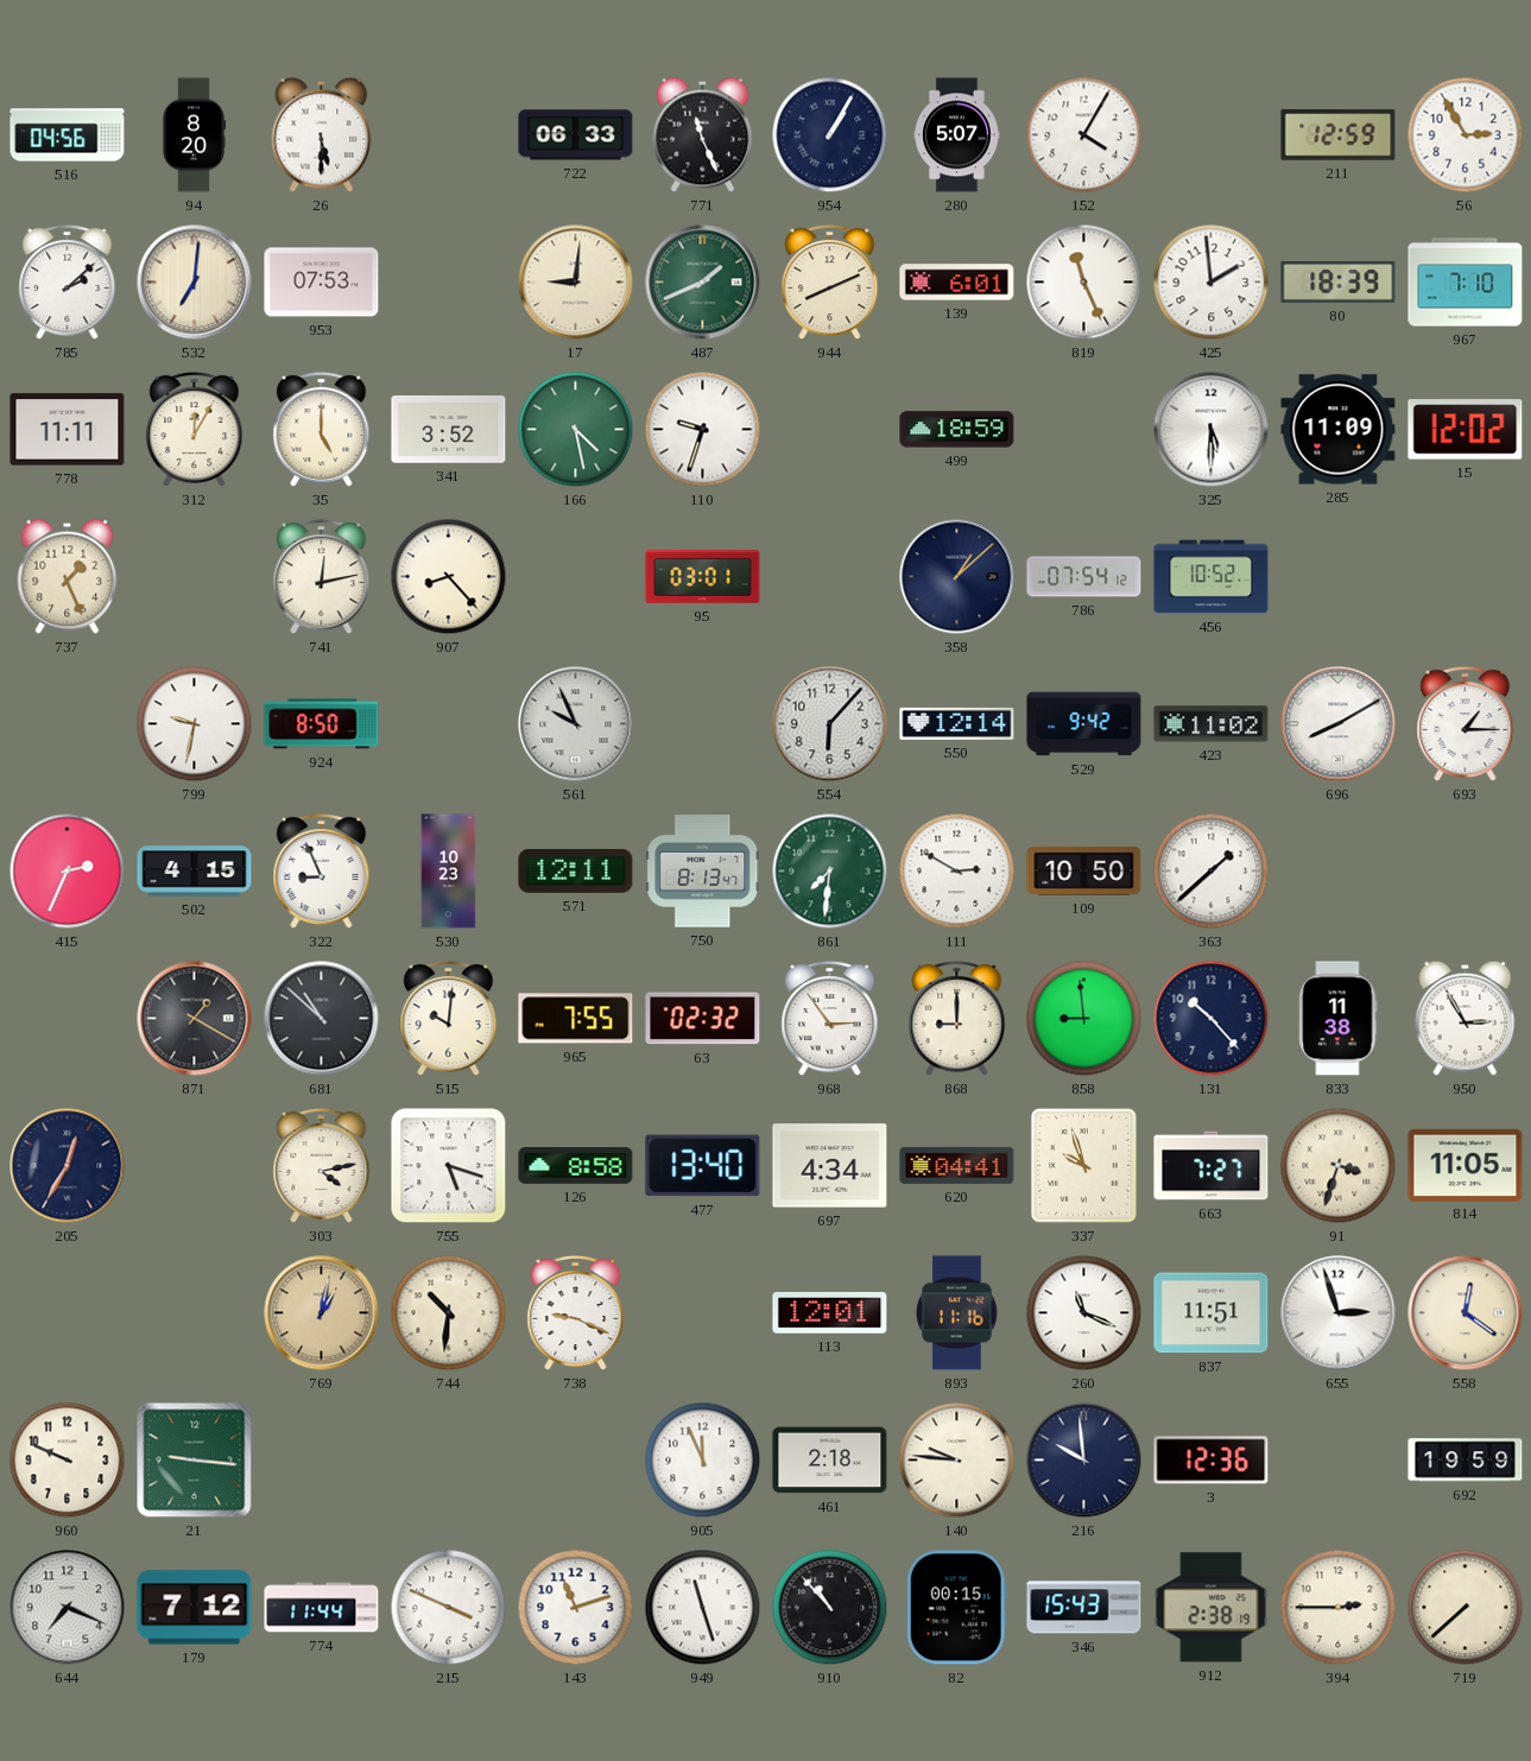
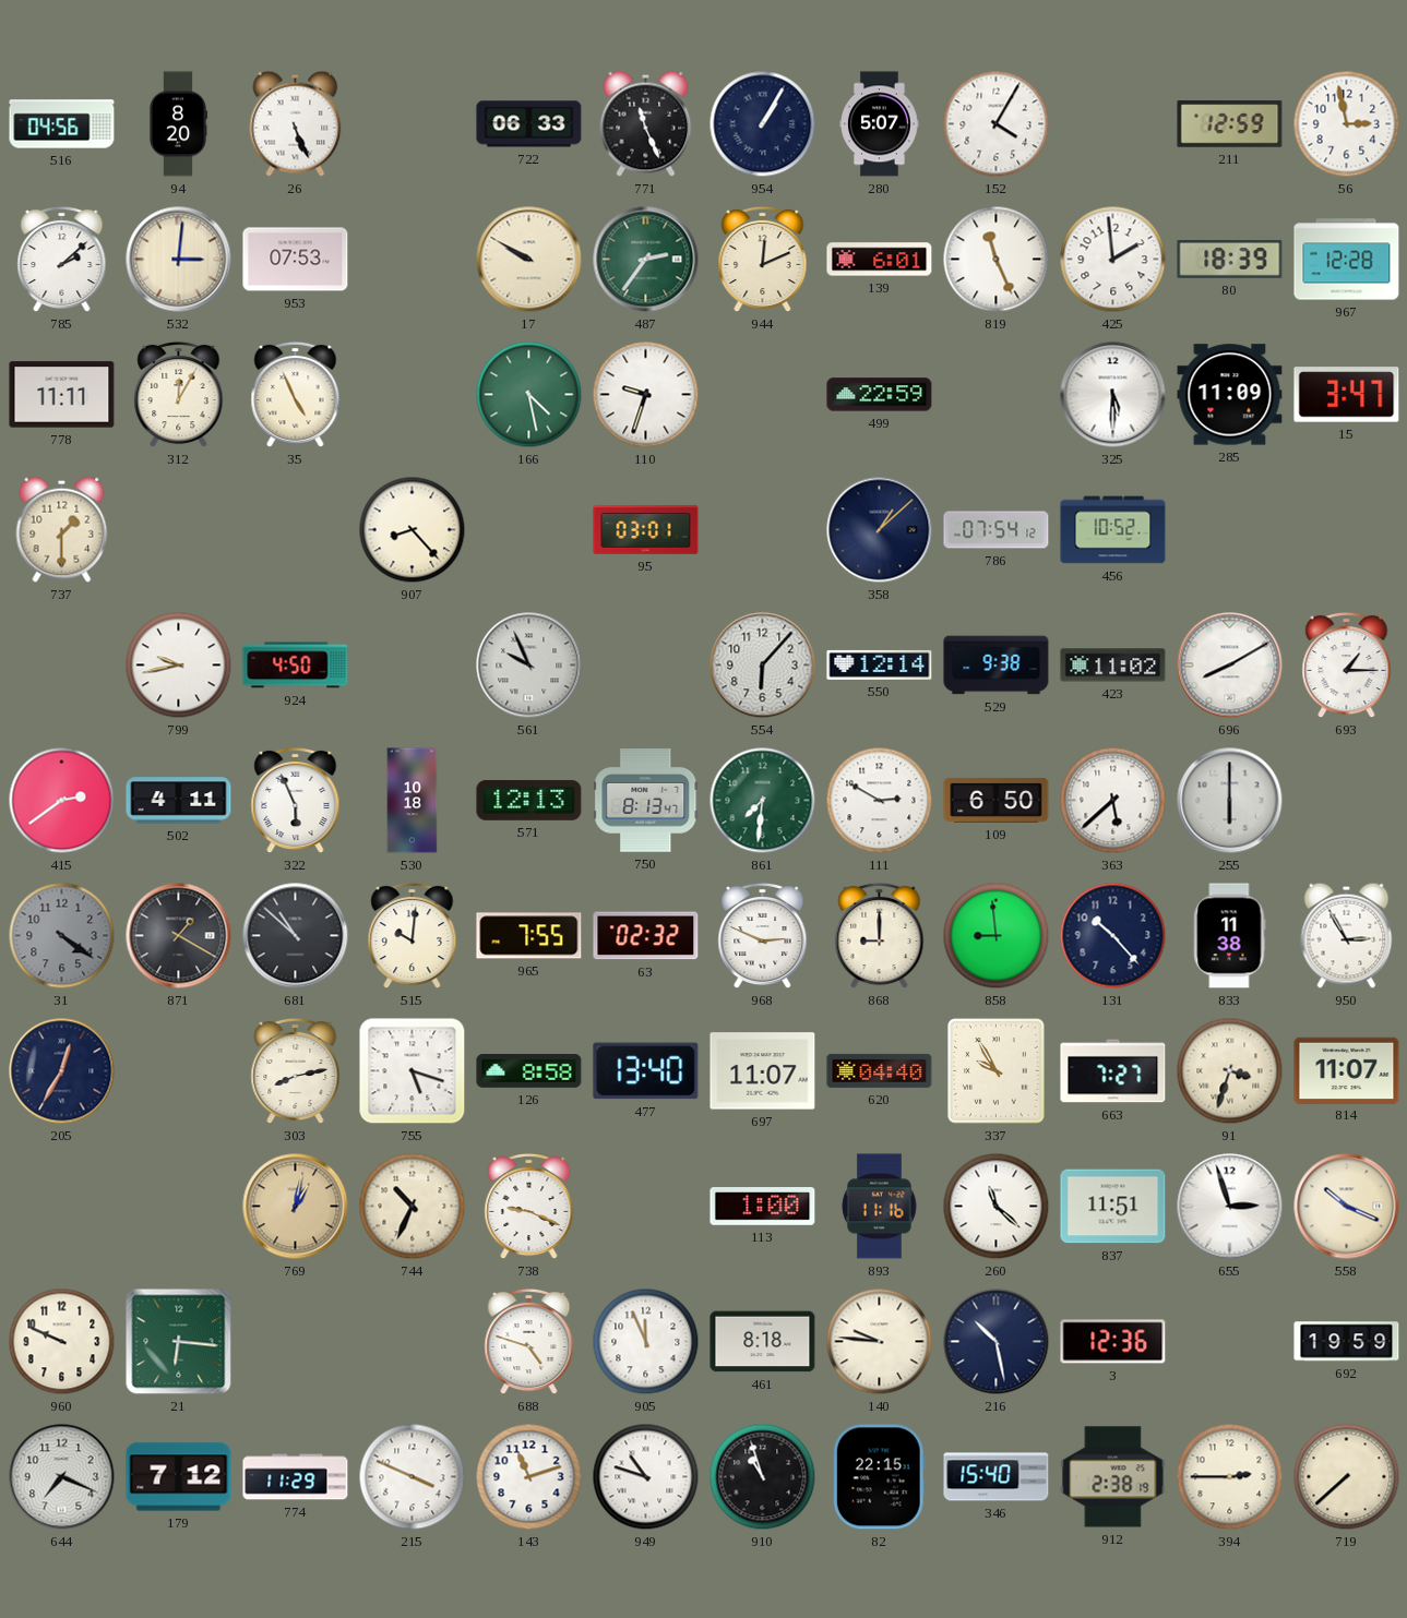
26: 5:30 -> 5:26
56: 2:55 -> 2:58
532: 7:01 -> 3:01
17: 9:01 -> 9:50
487: 1:41 -> 2:36
944: 8:11 -> 12:11
967: 7:10 -> 12:28
35: 5:00 -> 4:56
341: 3:52 -> none
499: 18:59 -> 22:59
15: 12:02 -> 3:47
737: 1:26 -> 1:30
741: 12:13 -> none
799: 9:32 -> 9:43
924: 8:50 -> 4:50
529: 9:42 -> 9:38
415: 2:34 -> 2:39
502: 4:15 -> 4:11
322: 8:56 -> 5:56
530: 10:23 -> 10:18
571: 12:11 -> 12:13
109: 10:50 -> 6:50
363: 1:38 -> 5:38
255: none -> 6:00
31: none -> 4:21
968: 2:54 -> 2:49
303: 4:13 -> 8:13
697: 4:34 -> 11:07
620: 04:41 -> 04:40
337: 9:57 -> 9:55
814: 11:05 -> 11:07
744: 10:31 -> 10:34
113: 12:01 -> 1:00
260: 11:19 -> 11:22
558: 12:21 -> 10:19
21: 9:16 -> 6:16
688: none -> 4:48
461: 2:18 -> 8:18
216: 9:59 -> 10:28
774: 11:44 -> 11:29
949: 11:27 -> 10:48
910: 10:53 -> 10:57
82: 00:15 -> 22:15
346: 15:43 -> 15:40
